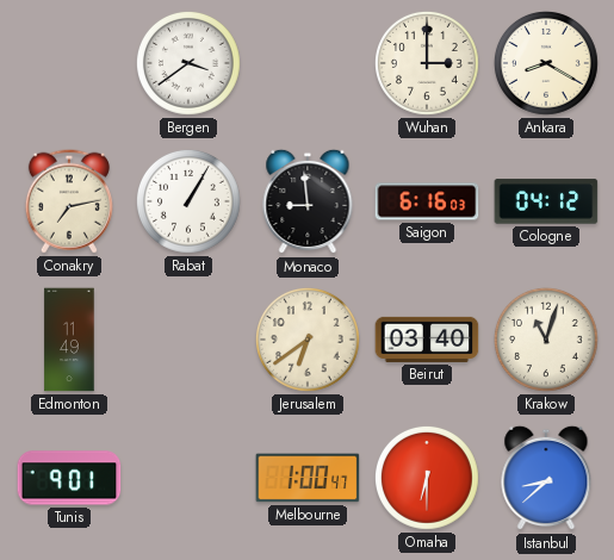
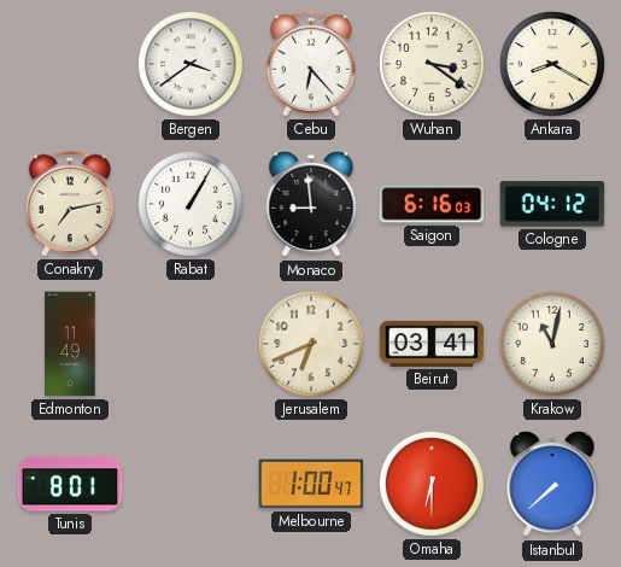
Cebu: none -> 6:23
Wuhan: 3:00 -> 3:21
Jerusalem: 6:39 -> 6:41
Beirut: 03:40 -> 03:41
Krakow: 11:03 -> 11:02
Tunis: 9:01 -> 8:01
Istanbul: 8:38 -> 7:38
